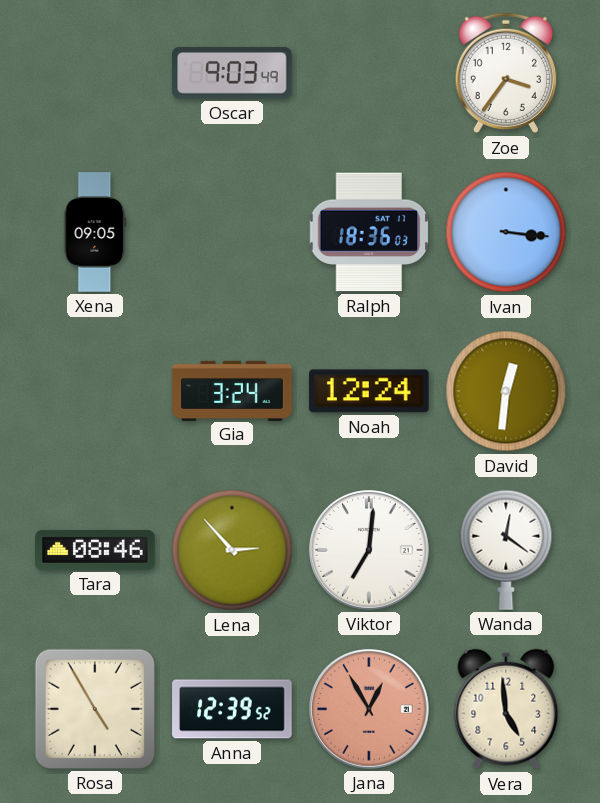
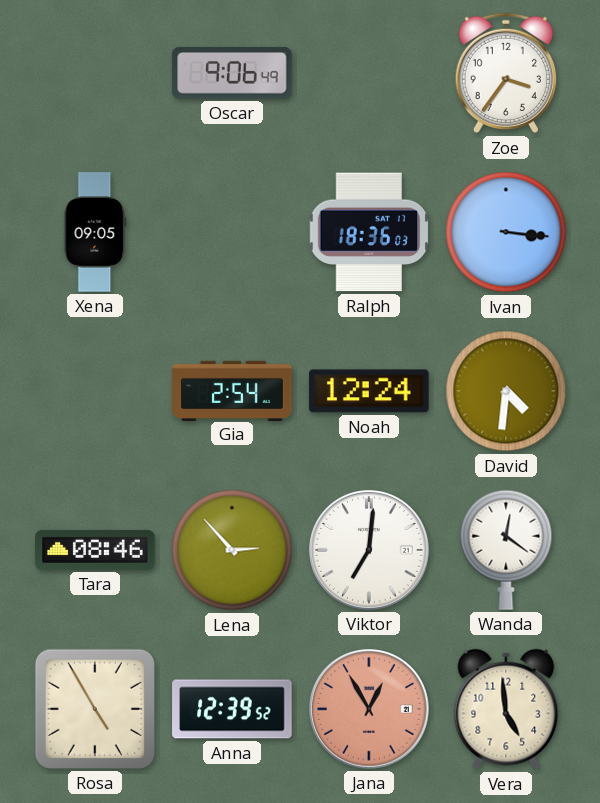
Oscar: 9:03 -> 9:06
Gia: 3:24 -> 2:54
David: 12:31 -> 4:31
